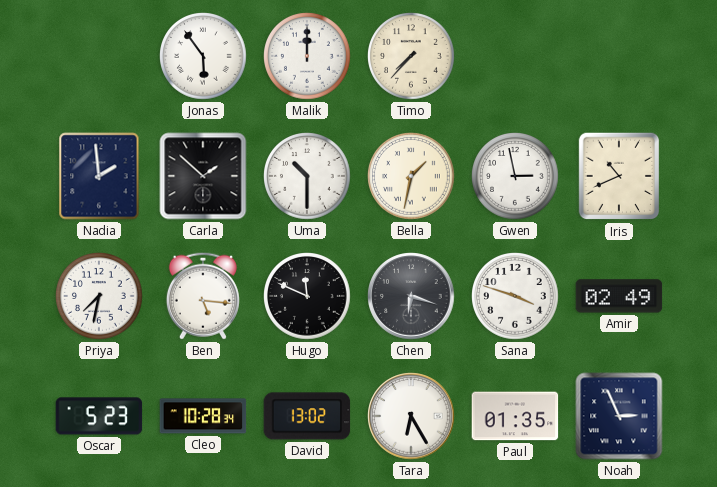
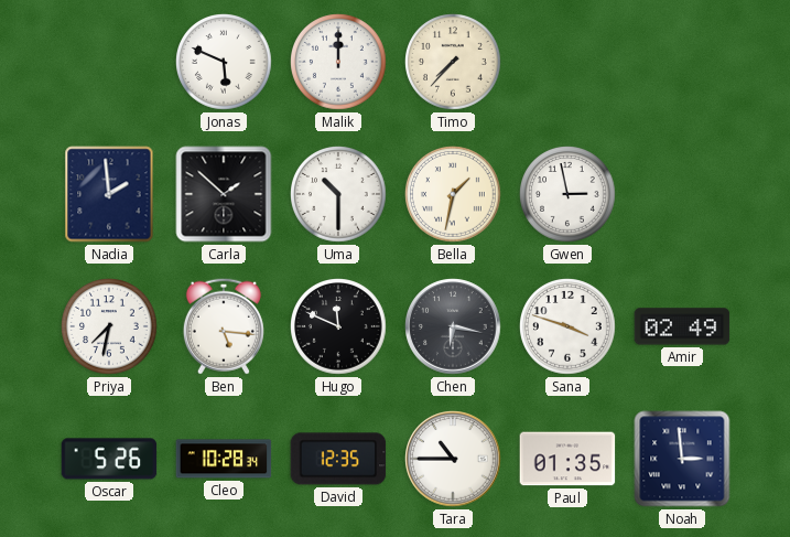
Jonas: 5:54 -> 5:49
Iris: 10:41 -> none
Chen: 6:18 -> 6:17
Oscar: 5:23 -> 5:26
David: 13:02 -> 12:35
Tara: 6:25 -> 10:45
Noah: 2:56 -> 2:59
